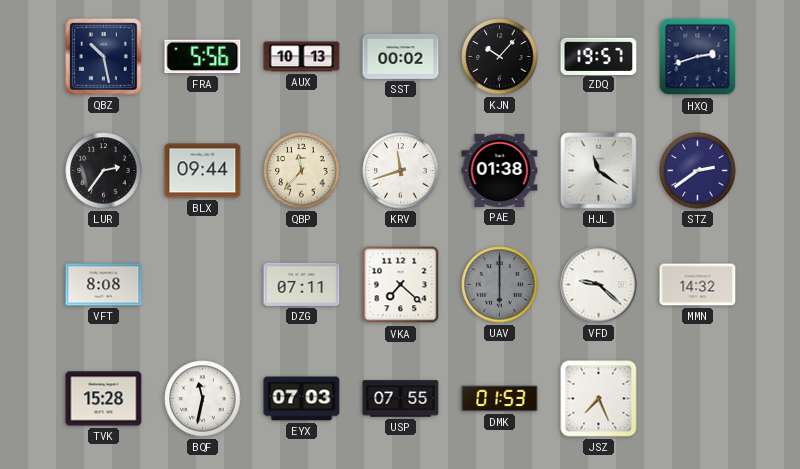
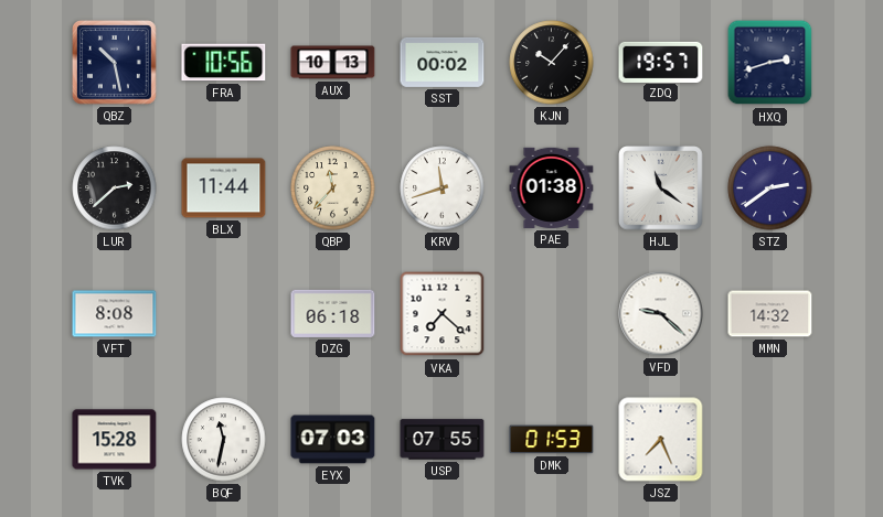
FRA: 5:56 -> 10:56
LUR: 2:36 -> 2:38
BLX: 09:44 -> 11:44
DZG: 07:11 -> 06:18
UAV: 6:00 -> none
